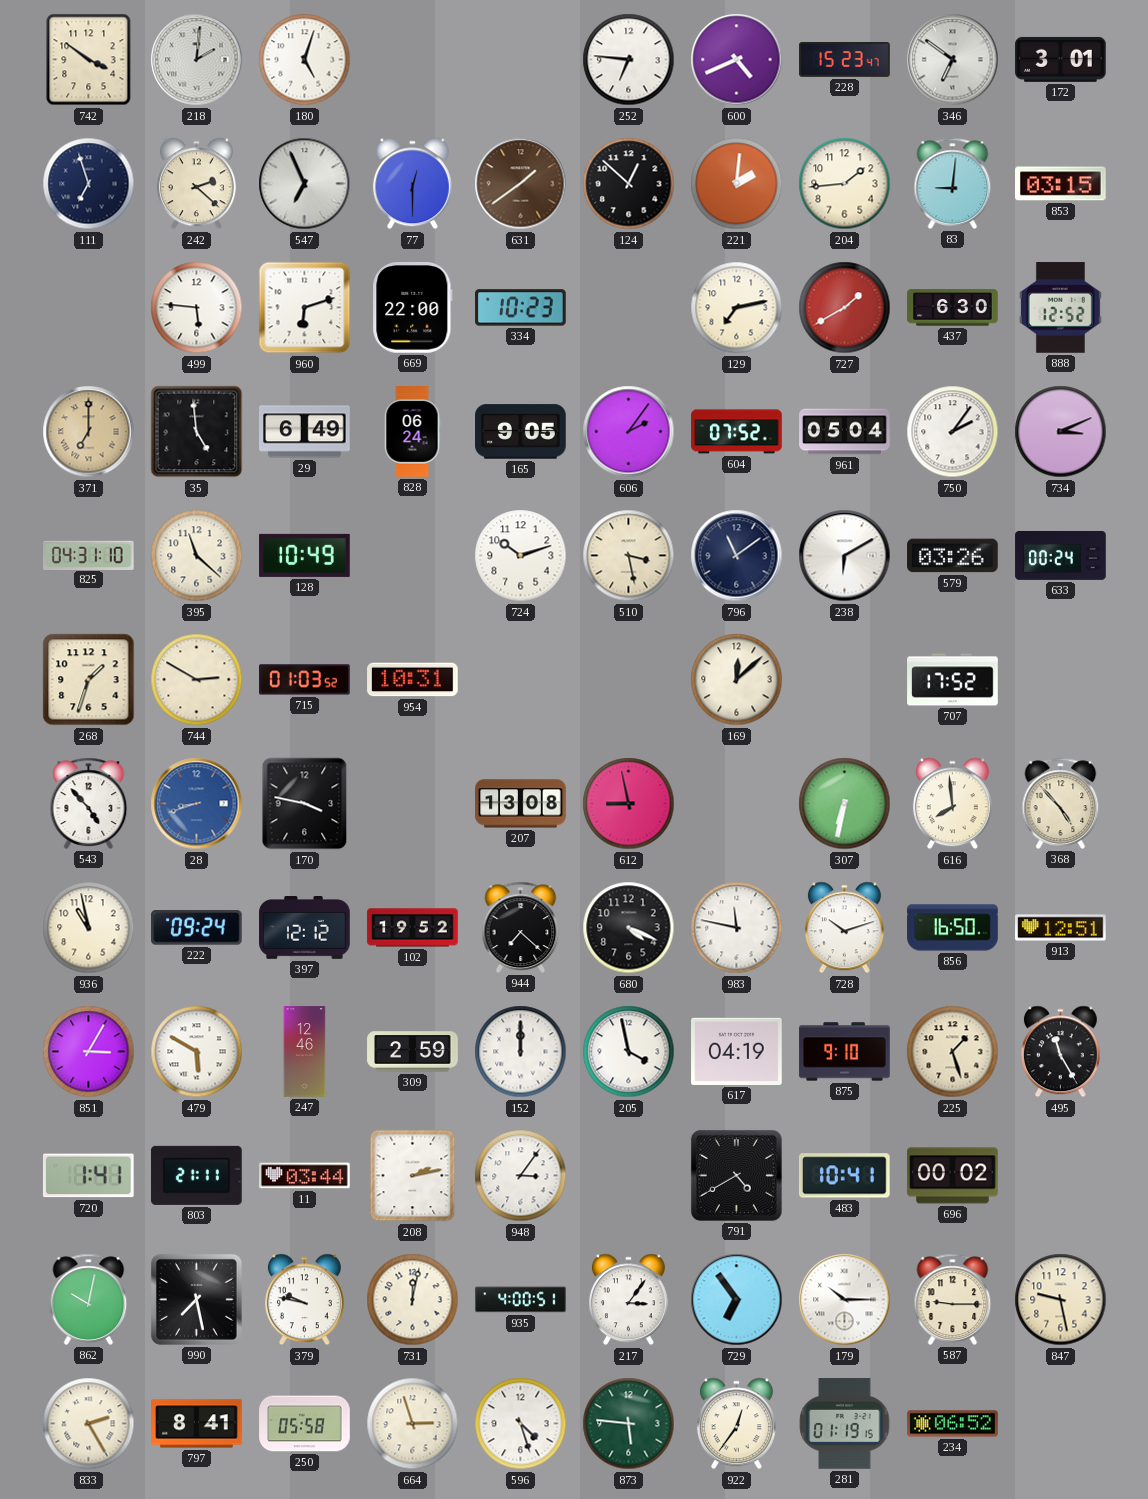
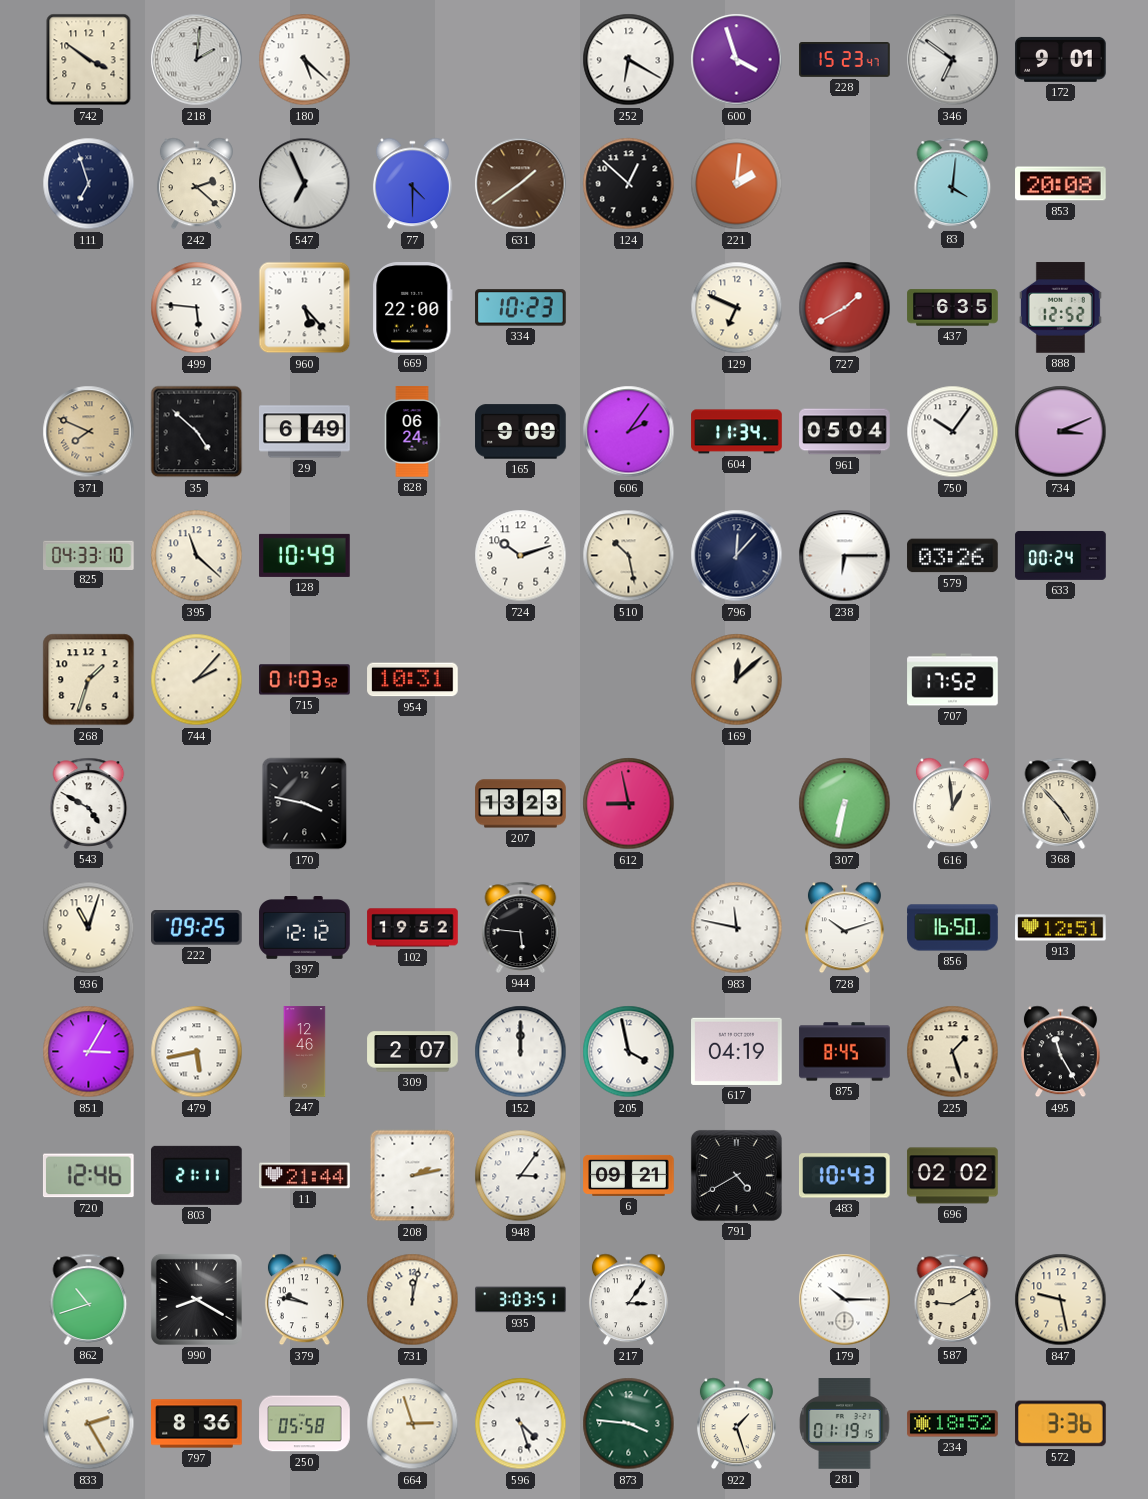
180: 5:03 -> 5:22
252: 6:46 -> 6:20
600: 4:41 -> 3:57
172: 3:01 -> 9:01
77: 12:30 -> 4:30
204: 1:44 -> none
83: 9:01 -> 4:01
853: 03:15 -> 20:08
960: 6:12 -> 5:23
129: 7:13 -> 6:49
437: 6:30 -> 6:35
371: 7:00 -> 7:49
35: 4:59 -> 4:52
165: 9:05 -> 9:09
604: 07:52 -> 11:34
750: 2:06 -> 10:06
825: 04:31 -> 04:33
510: 3:28 -> 10:28
796: 11:09 -> 12:07
238: 6:10 -> 6:15
744: 2:50 -> 2:07
543: 4:53 -> 4:50
28: 8:42 -> none
207: 13:08 -> 13:23
616: 7:59 -> 12:59
936: 10:58 -> 11:03
222: 09:24 -> 09:25
944: 7:22 -> 5:46
680: 4:19 -> none
479: 5:50 -> 5:43
309: 2:59 -> 2:07
875: 9:10 -> 8:45
720: 1:41 -> 12:46
11: 03:44 -> 21:44
6: none -> 09:21
483: 10:41 -> 10:43
696: 00:02 -> 02:02
862: 10:02 -> 10:42
990: 7:28 -> 8:20
935: 4:00 -> 3:03
729: 6:54 -> none
587: 9:15 -> 9:10
797: 8:41 -> 8:36
873: 5:46 -> 3:46
922: 12:36 -> 1:27
234: 06:52 -> 18:52
572: none -> 3:36
